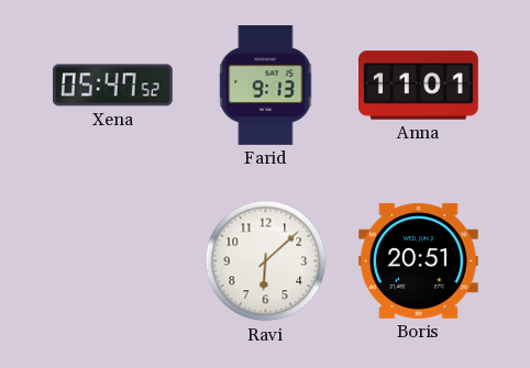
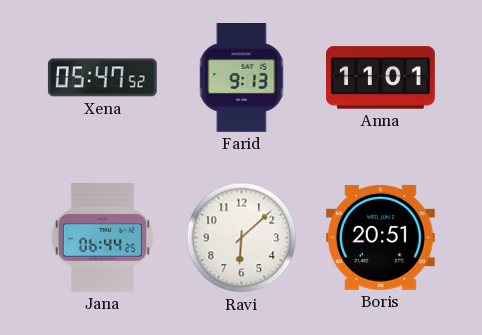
Jana: none -> 06:44
